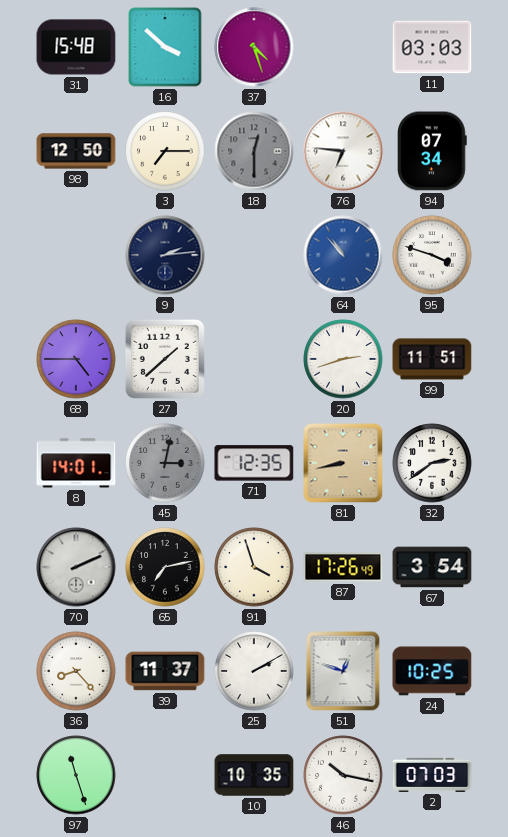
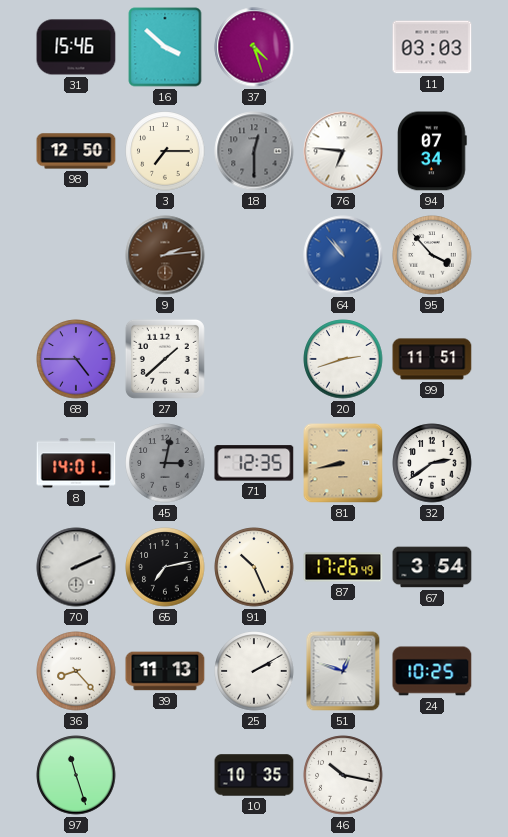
31: 15:48 -> 15:46
9 dial: navy -> brown
95: 3:48 -> 3:53
91: 3:57 -> 10:26
39: 11:37 -> 11:13
2: 07:03 -> none
